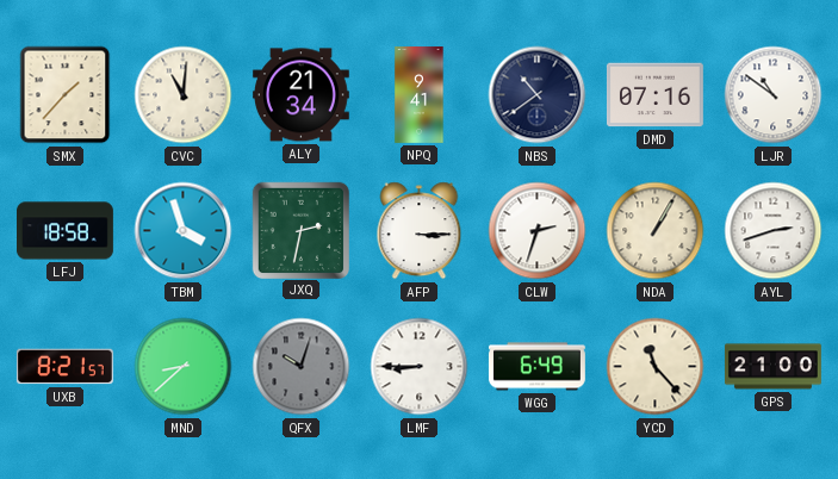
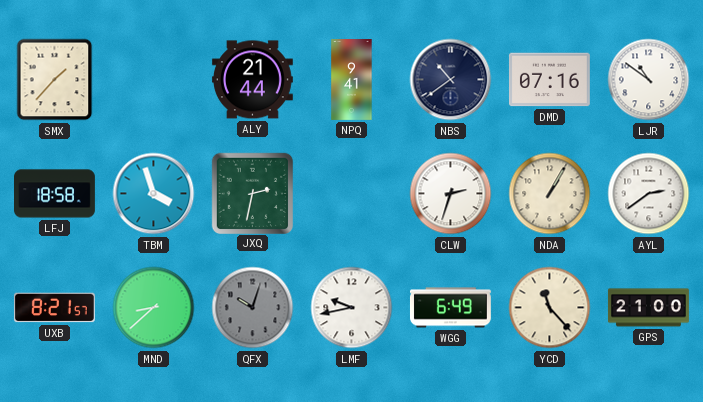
CVC: 11:01 -> none
ALY: 21:34 -> 21:44
AFP: 3:15 -> none
AYL: 2:42 -> 2:39
LMF: 8:45 -> 9:43
